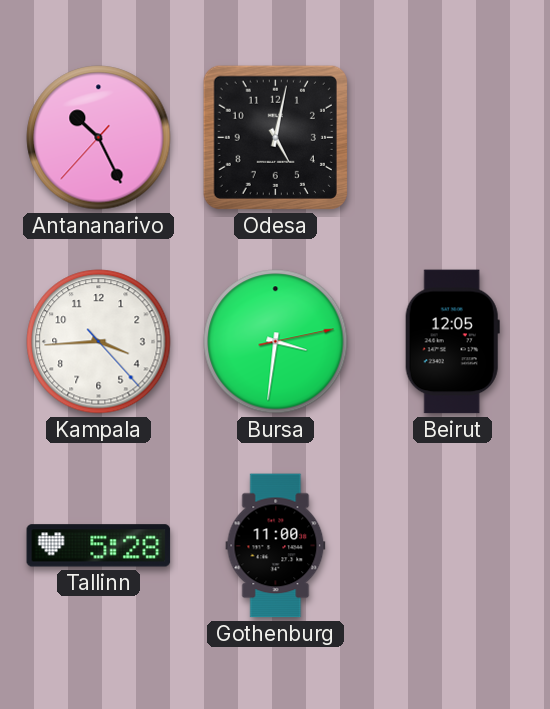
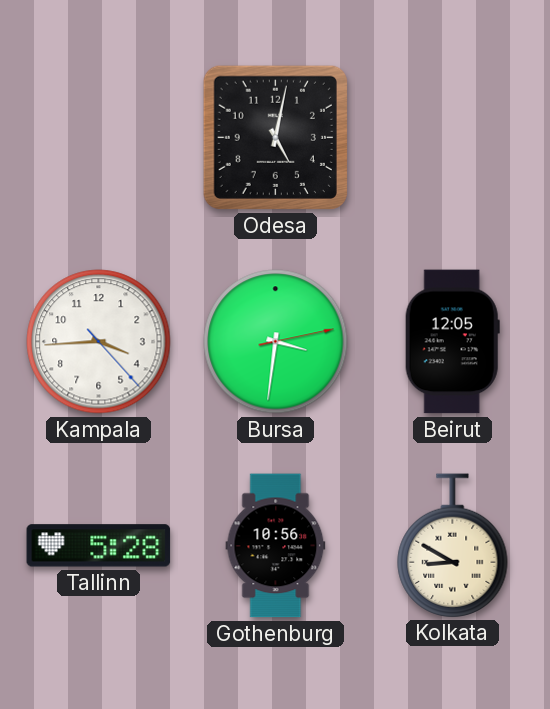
Antananarivo: 10:25 -> none
Gothenburg: 11:00 -> 10:56
Kolkata: none -> 8:50
